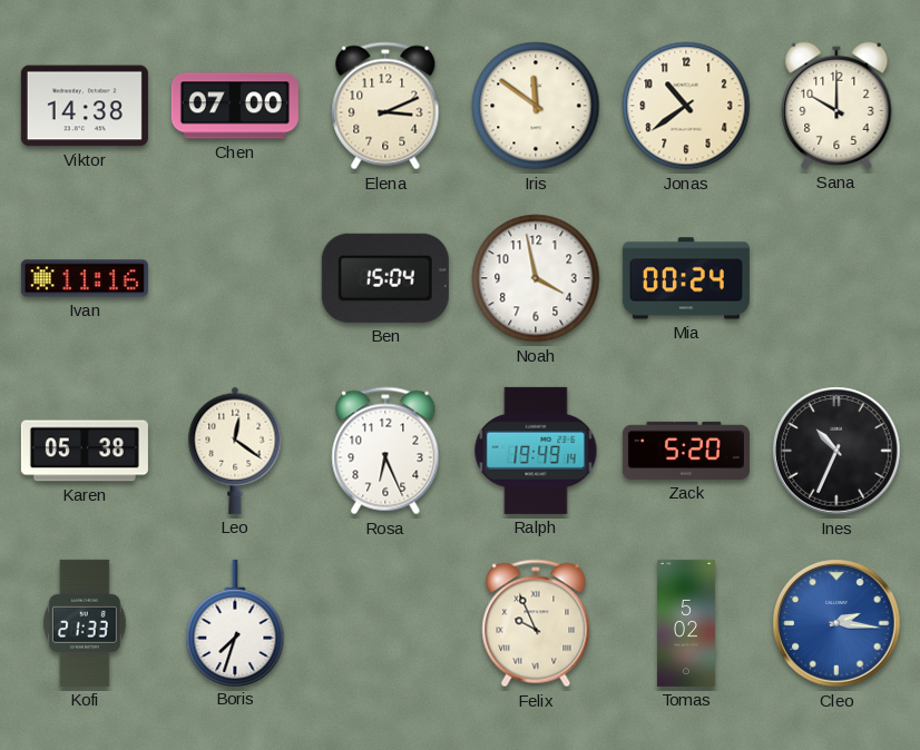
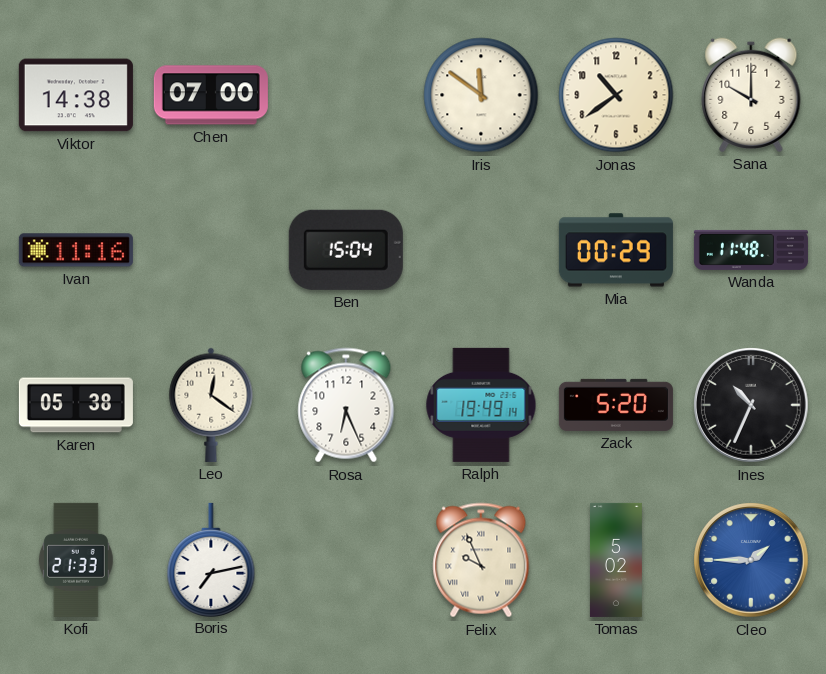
Elena: 3:11 -> none
Noah: 3:58 -> none
Mia: 00:24 -> 00:29
Wanda: none -> 11:48
Boris: 7:33 -> 7:13
Cleo: 2:16 -> 1:45
